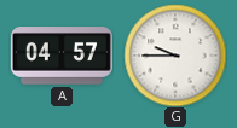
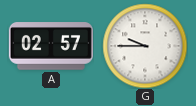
A: 04:57 -> 02:57
